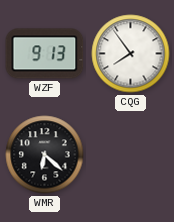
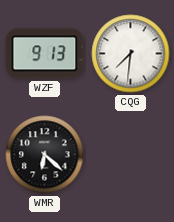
CQG: 7:54 -> 7:31
